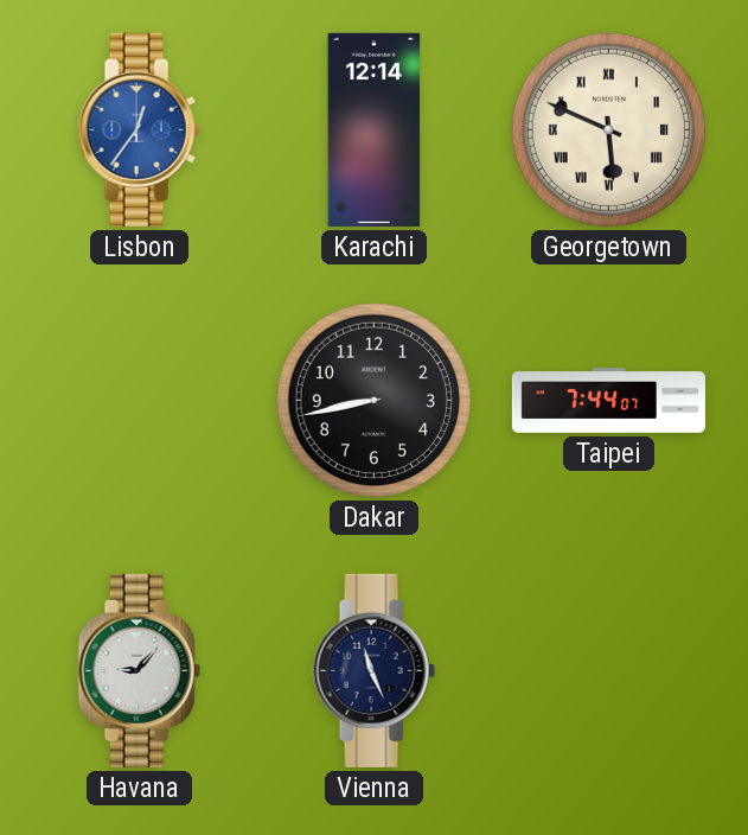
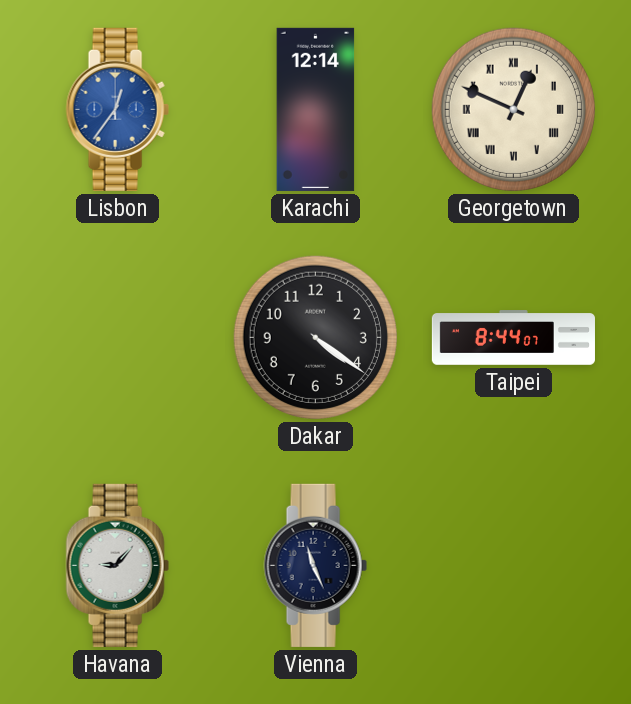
Georgetown: 5:49 -> 12:49
Dakar: 8:43 -> 4:21
Taipei: 7:44 -> 8:44
